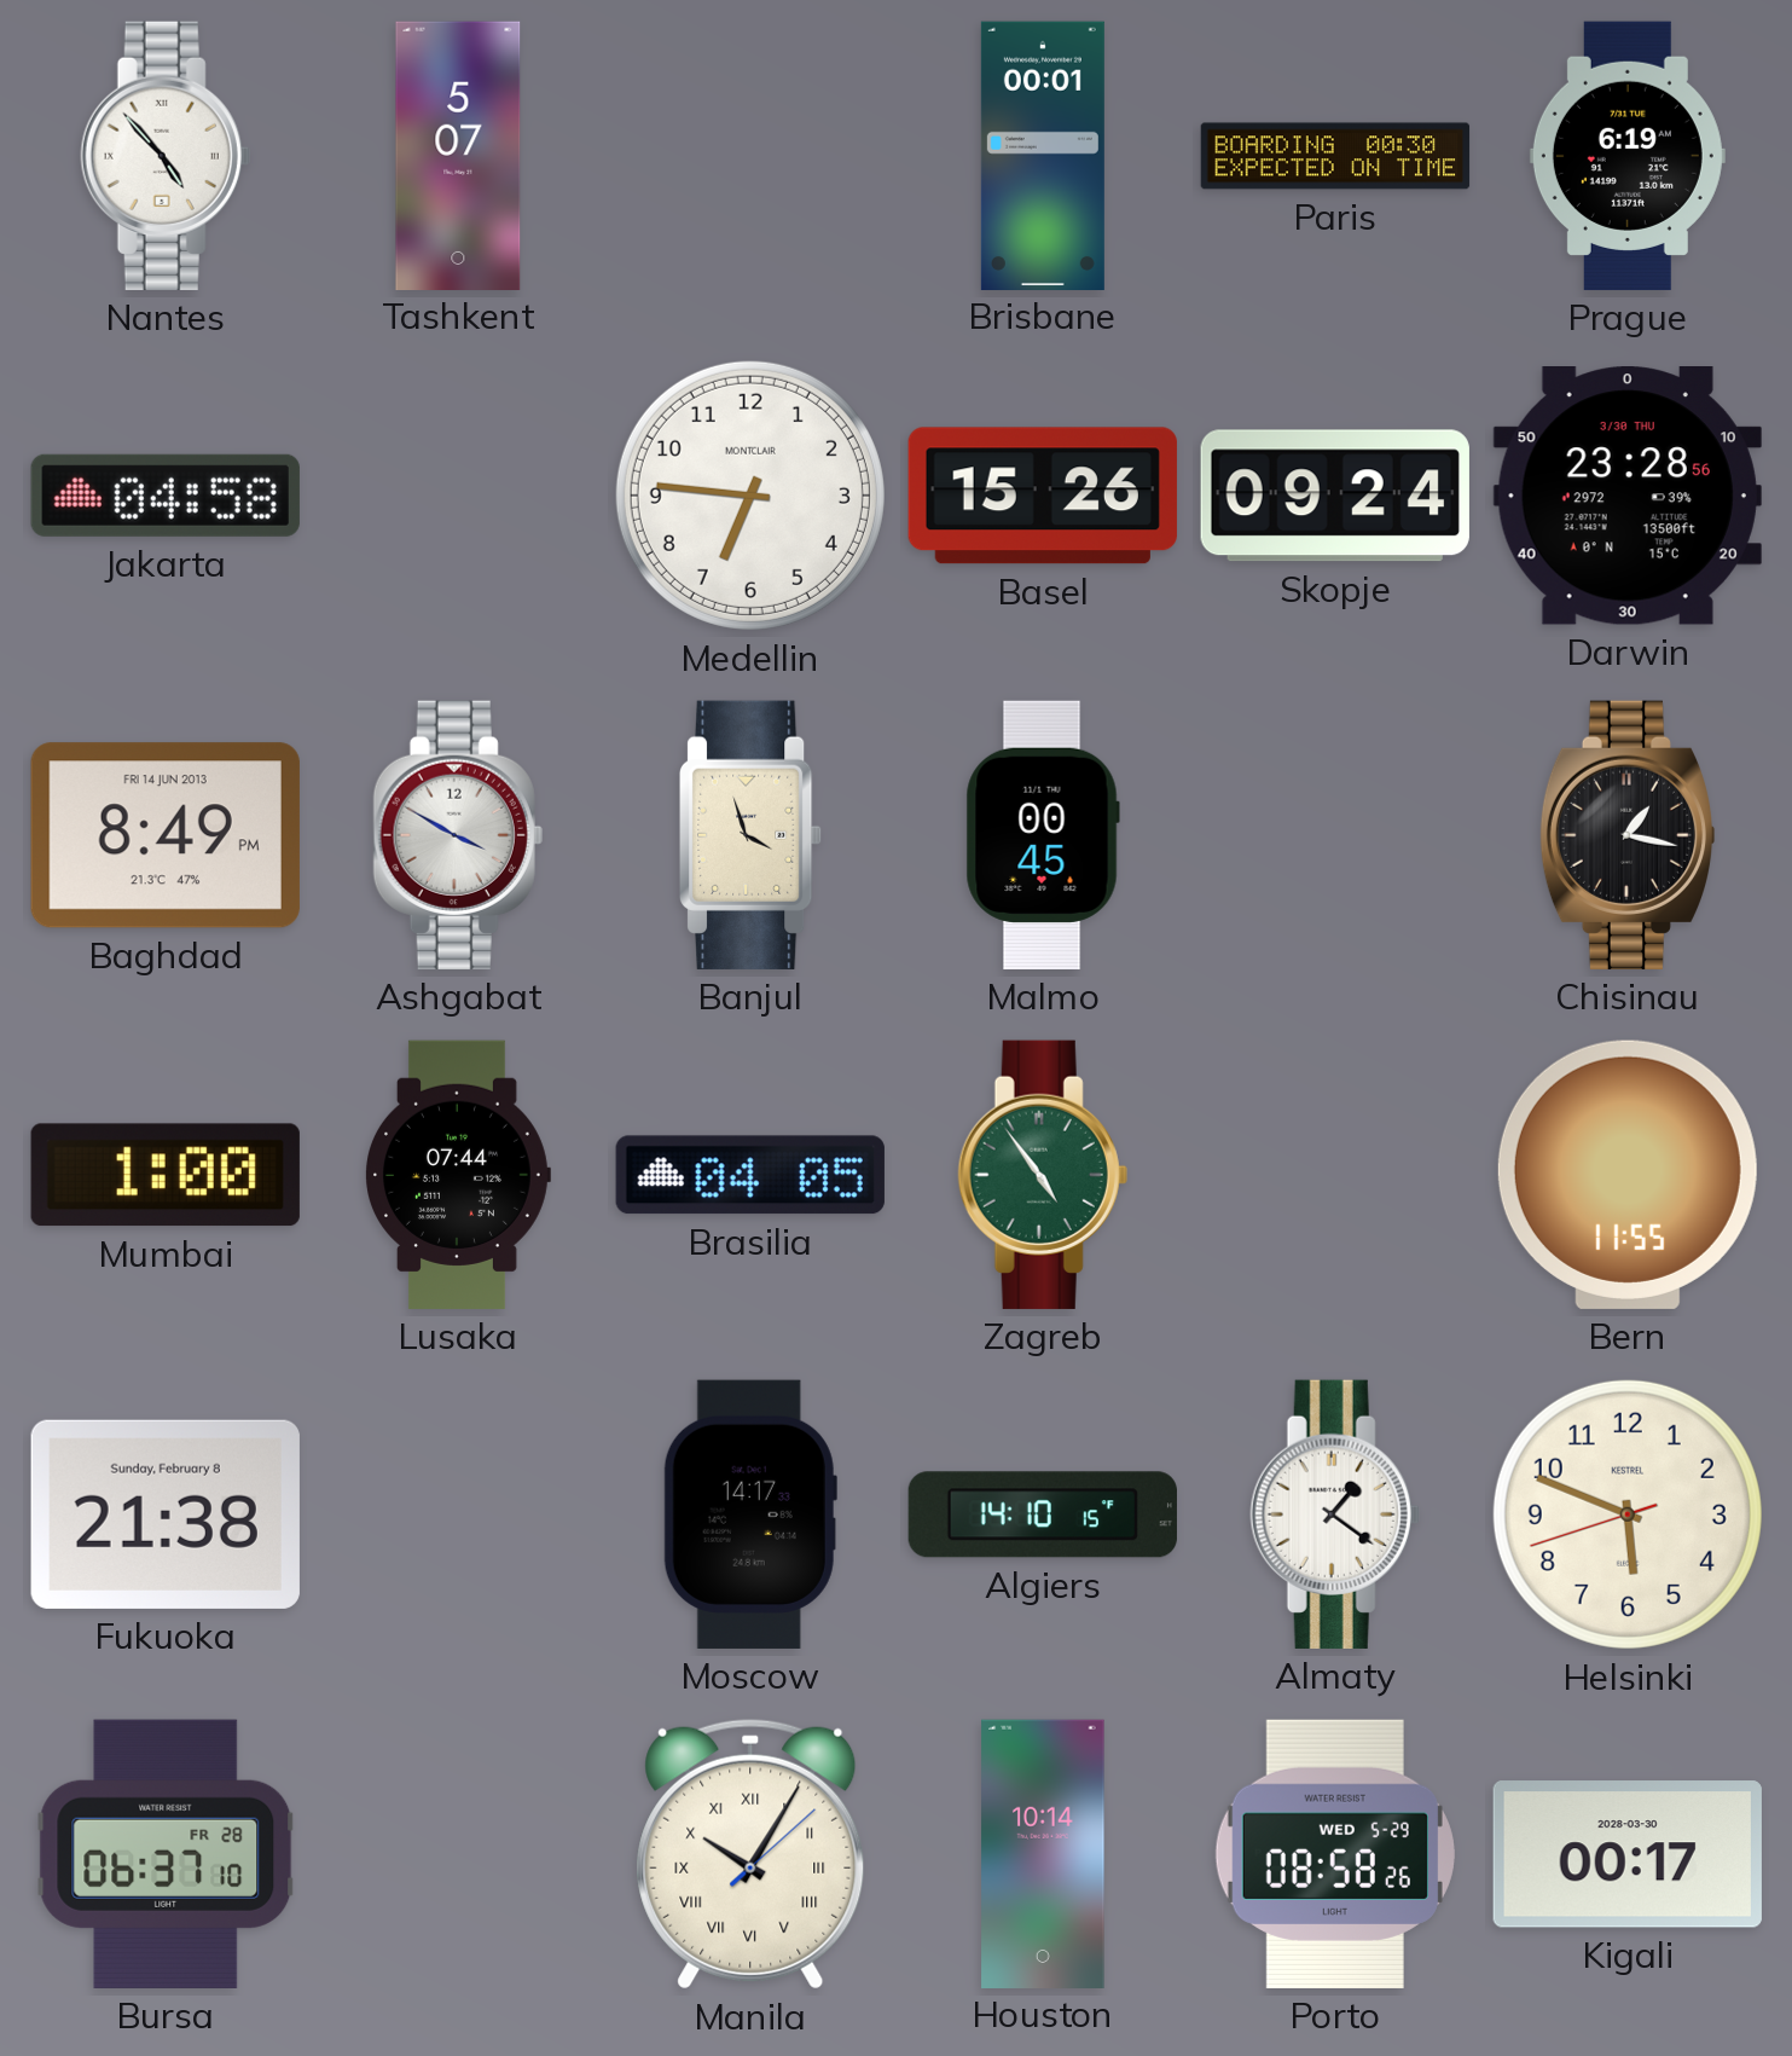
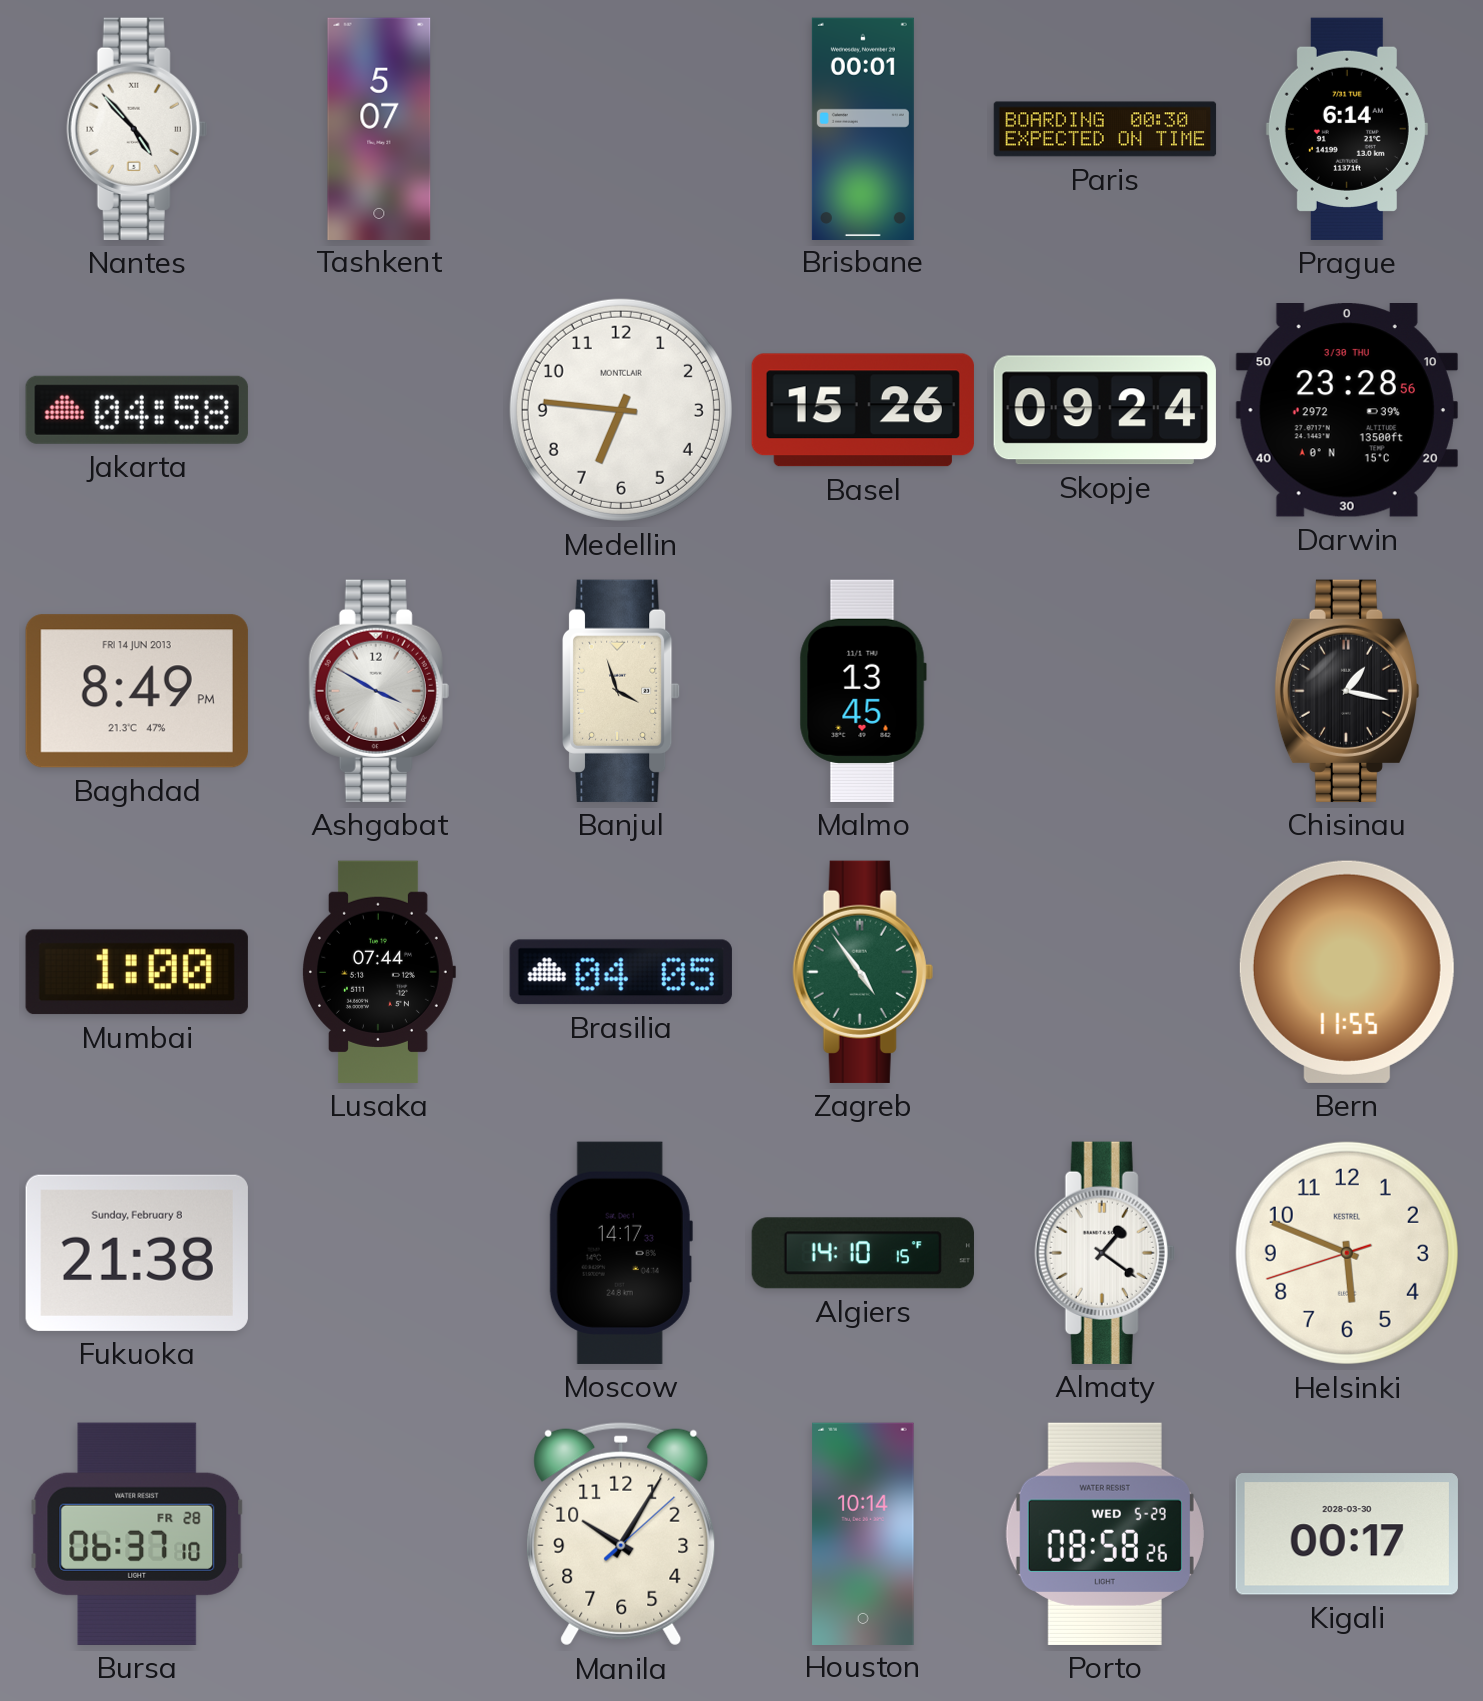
Prague: 6:19 -> 6:14
Malmo: 00:45 -> 13:45
Manila numerals: Roman -> Arabic
